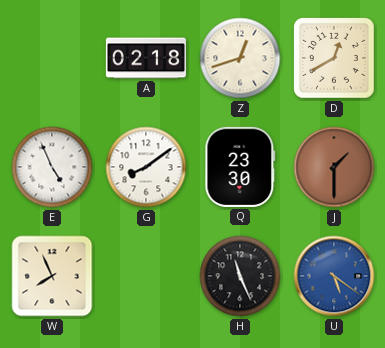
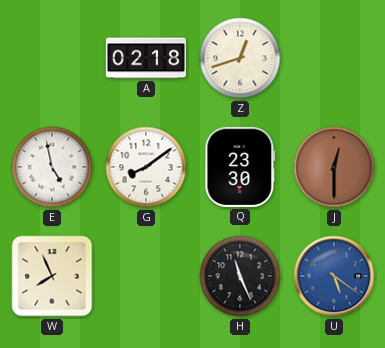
D: 12:40 -> none
E: 4:56 -> 4:58
J: 1:30 -> 12:30
